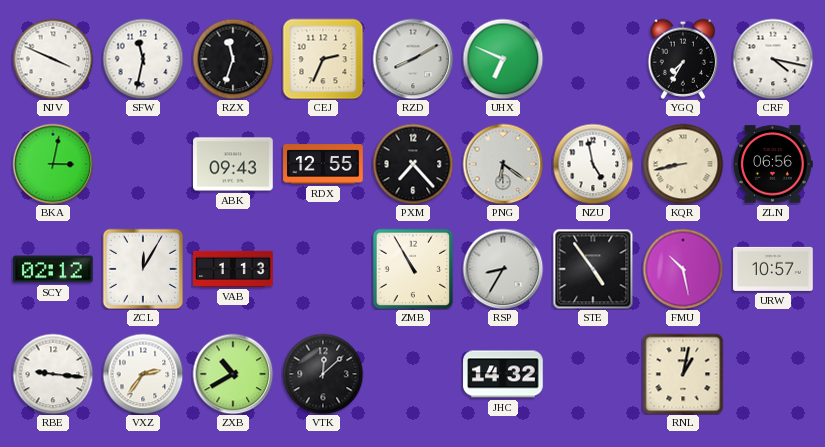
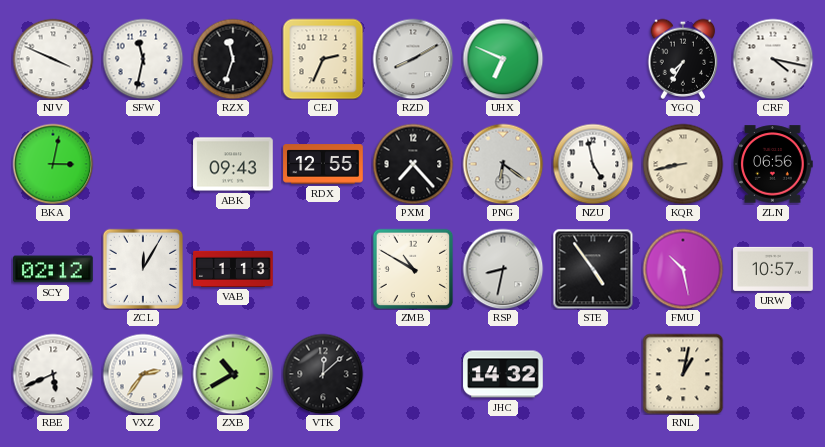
ZMB: 10:55 -> 10:50
RSP: 8:35 -> 8:32
RBE: 9:16 -> 5:41
